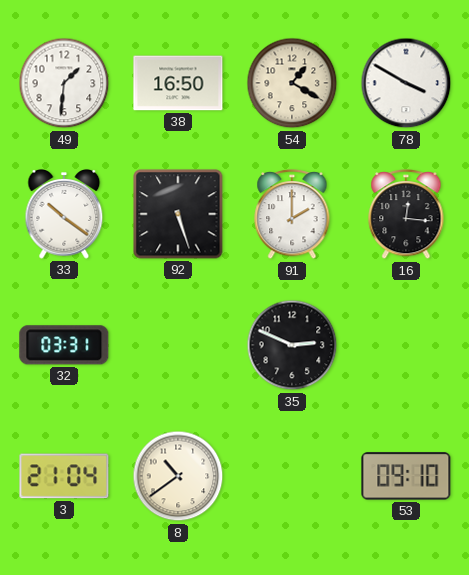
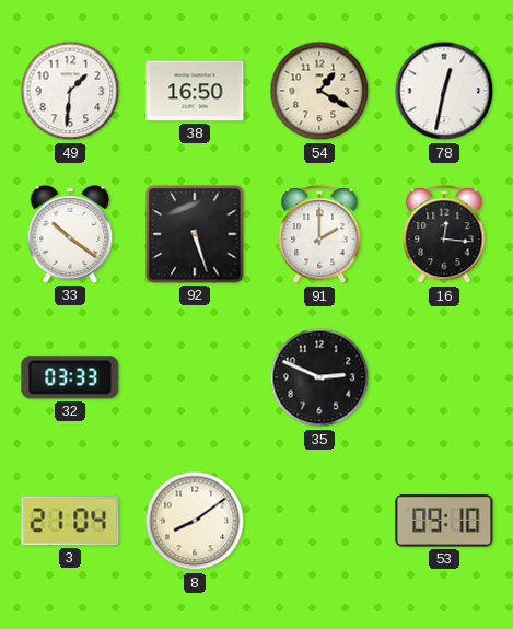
78: 3:50 -> 12:32
32: 03:31 -> 03:33
8: 10:39 -> 8:09
